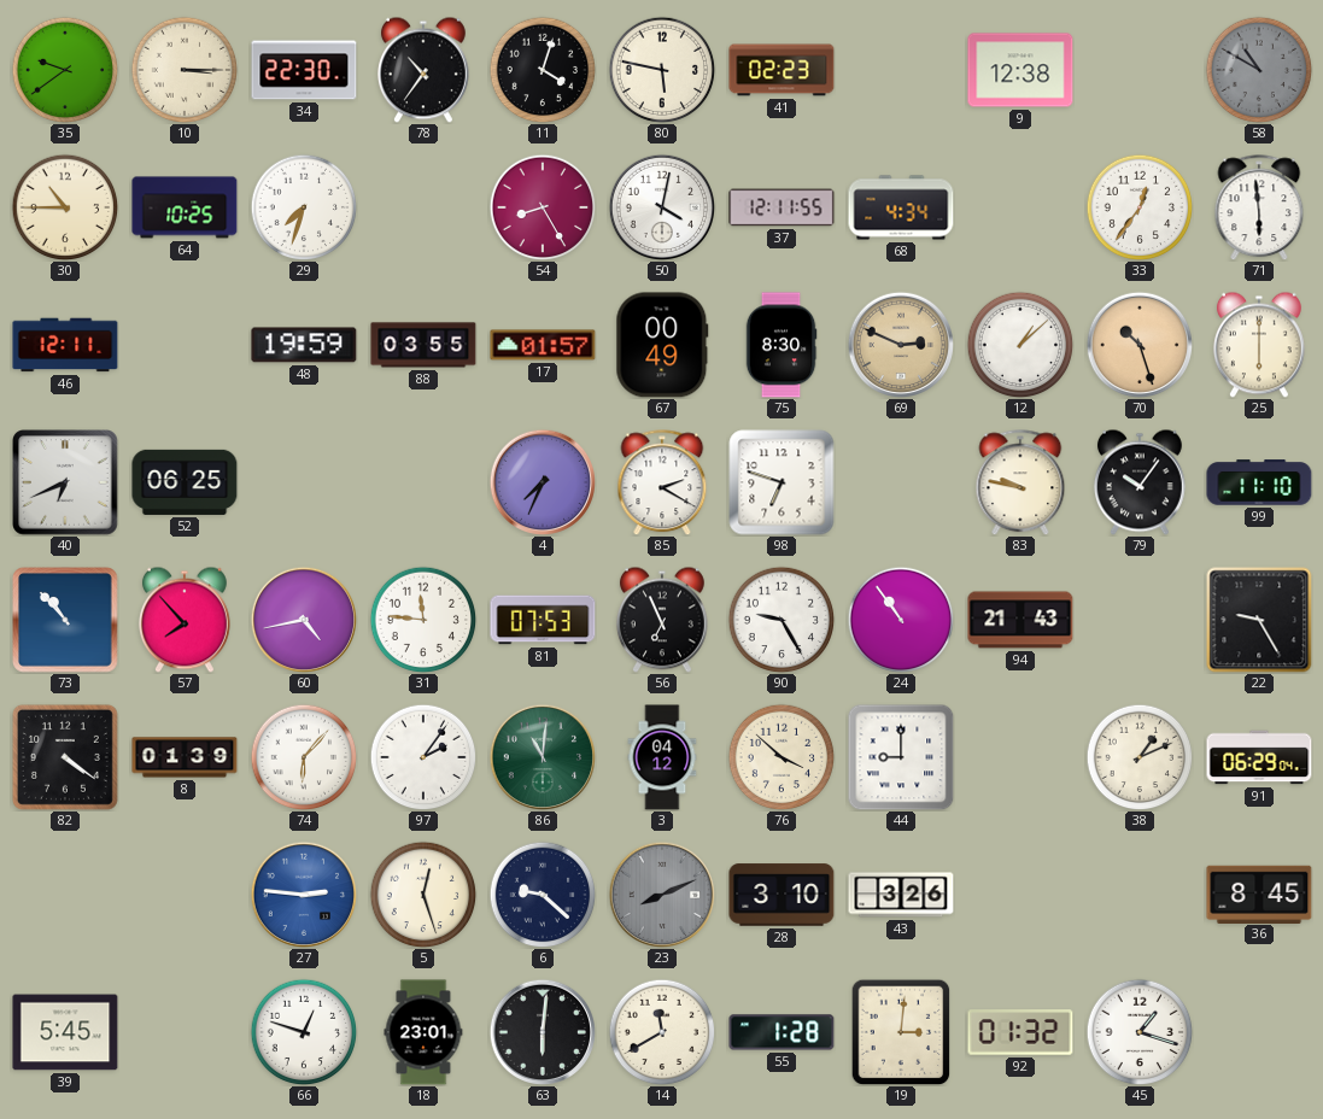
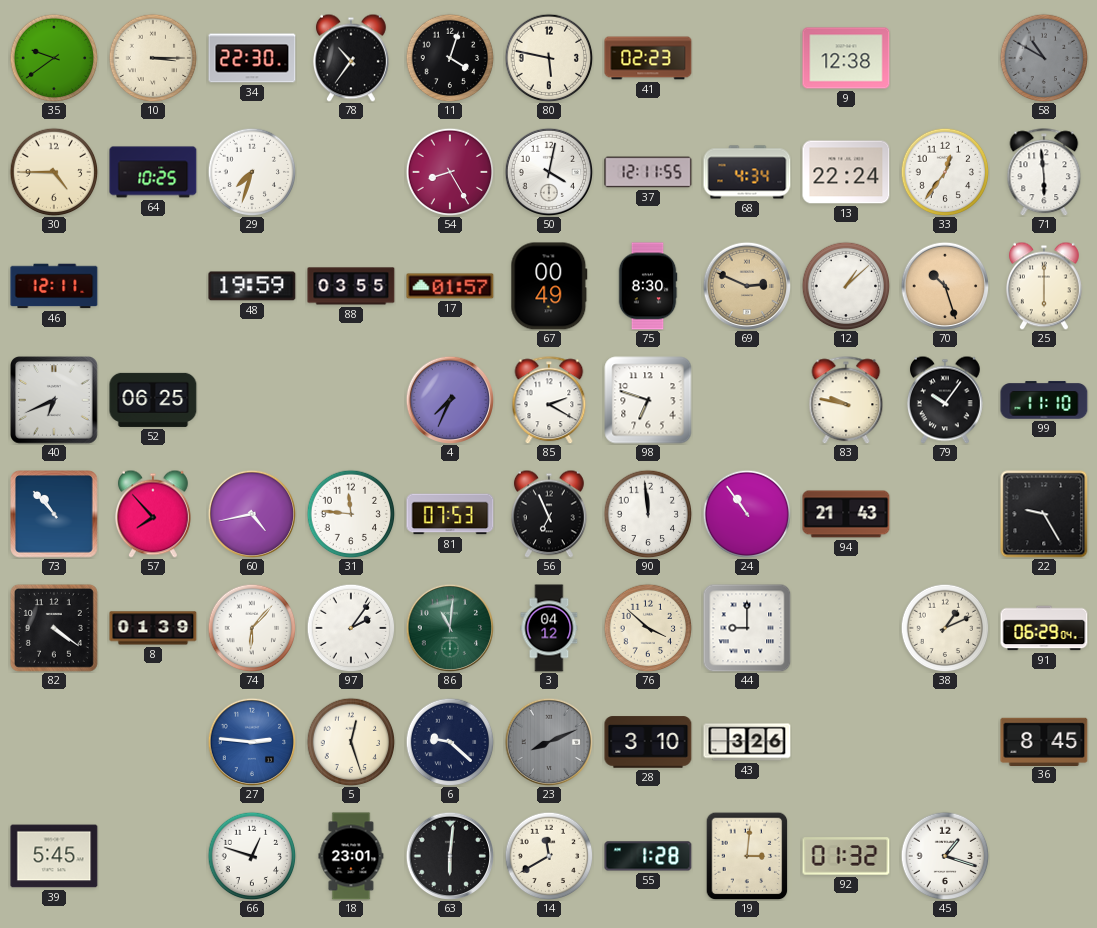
30: 10:45 -> 4:45
13: none -> 22:24
90: 9:25 -> 11:59
